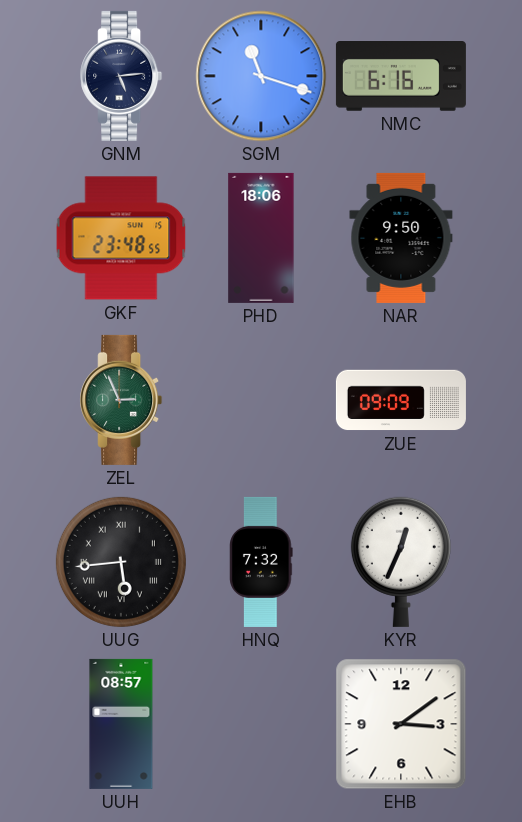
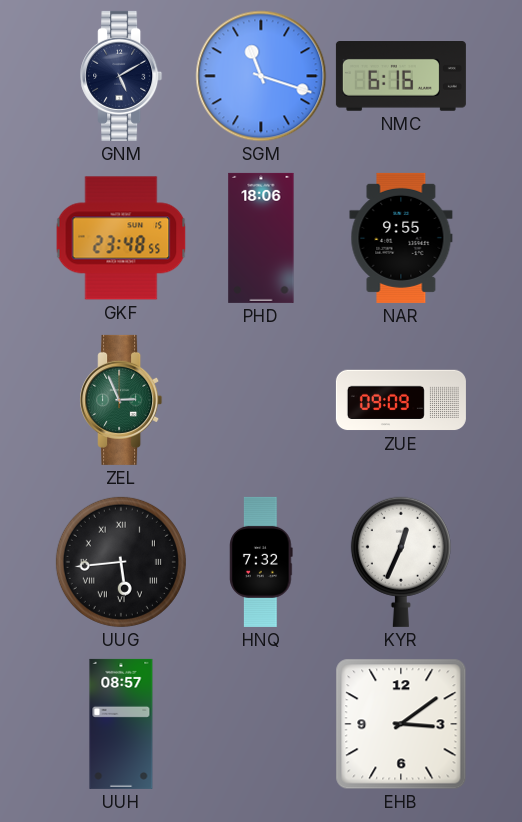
GNM: 5:14 -> 5:10
NAR: 9:50 -> 9:55
